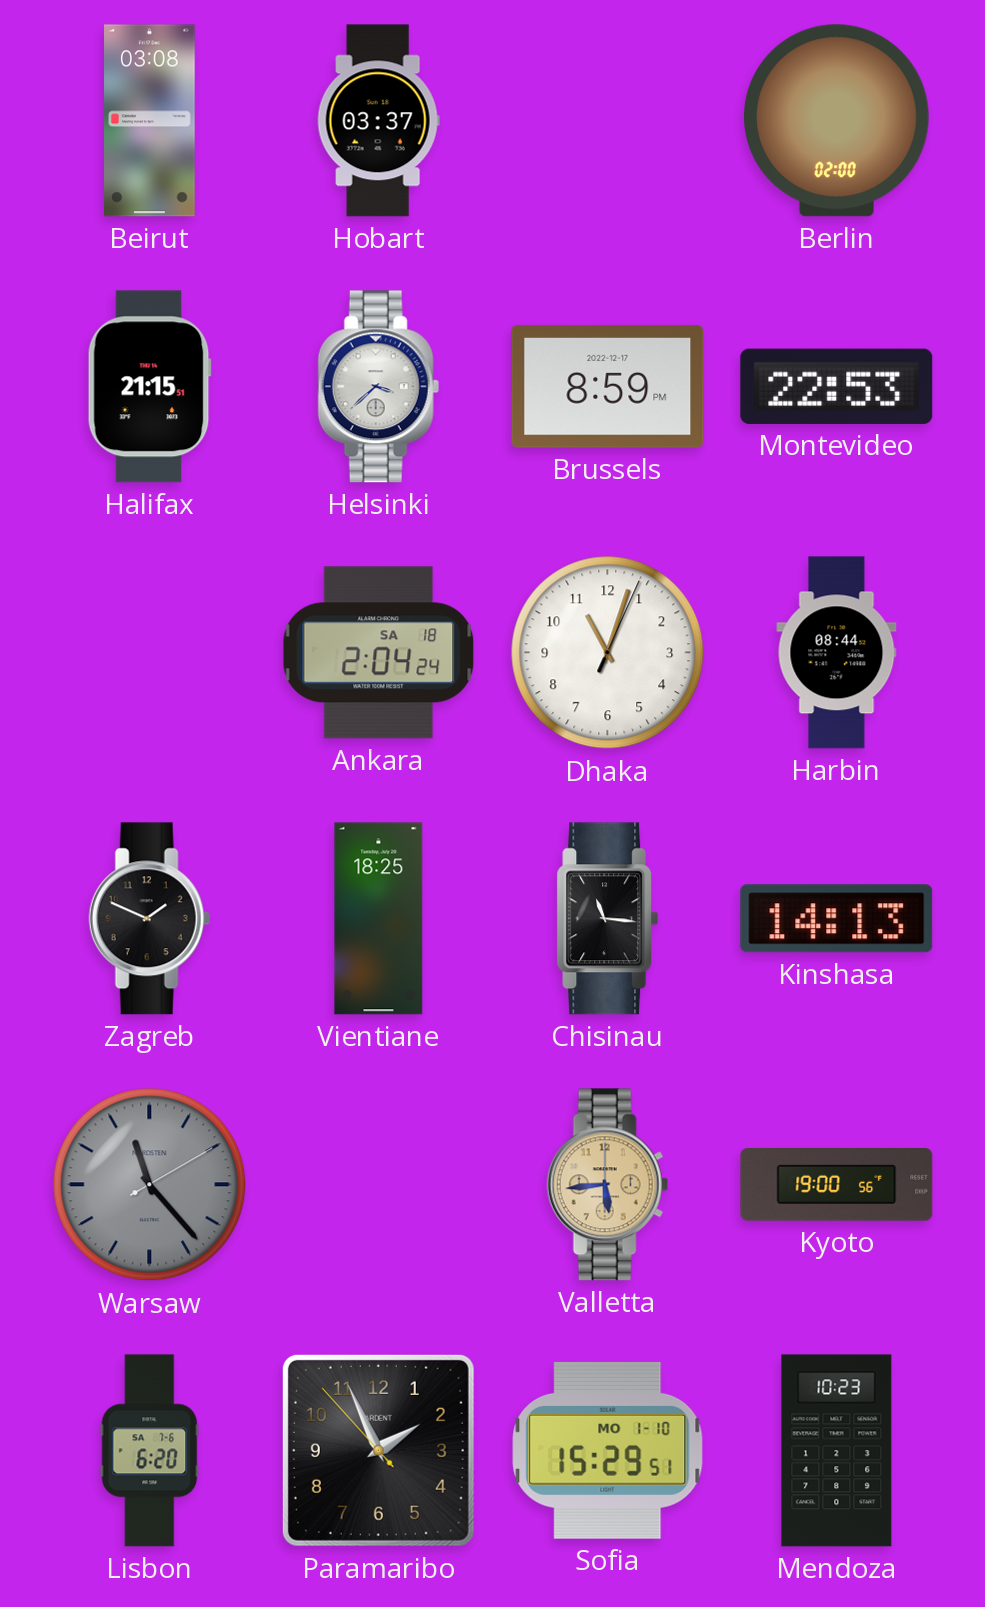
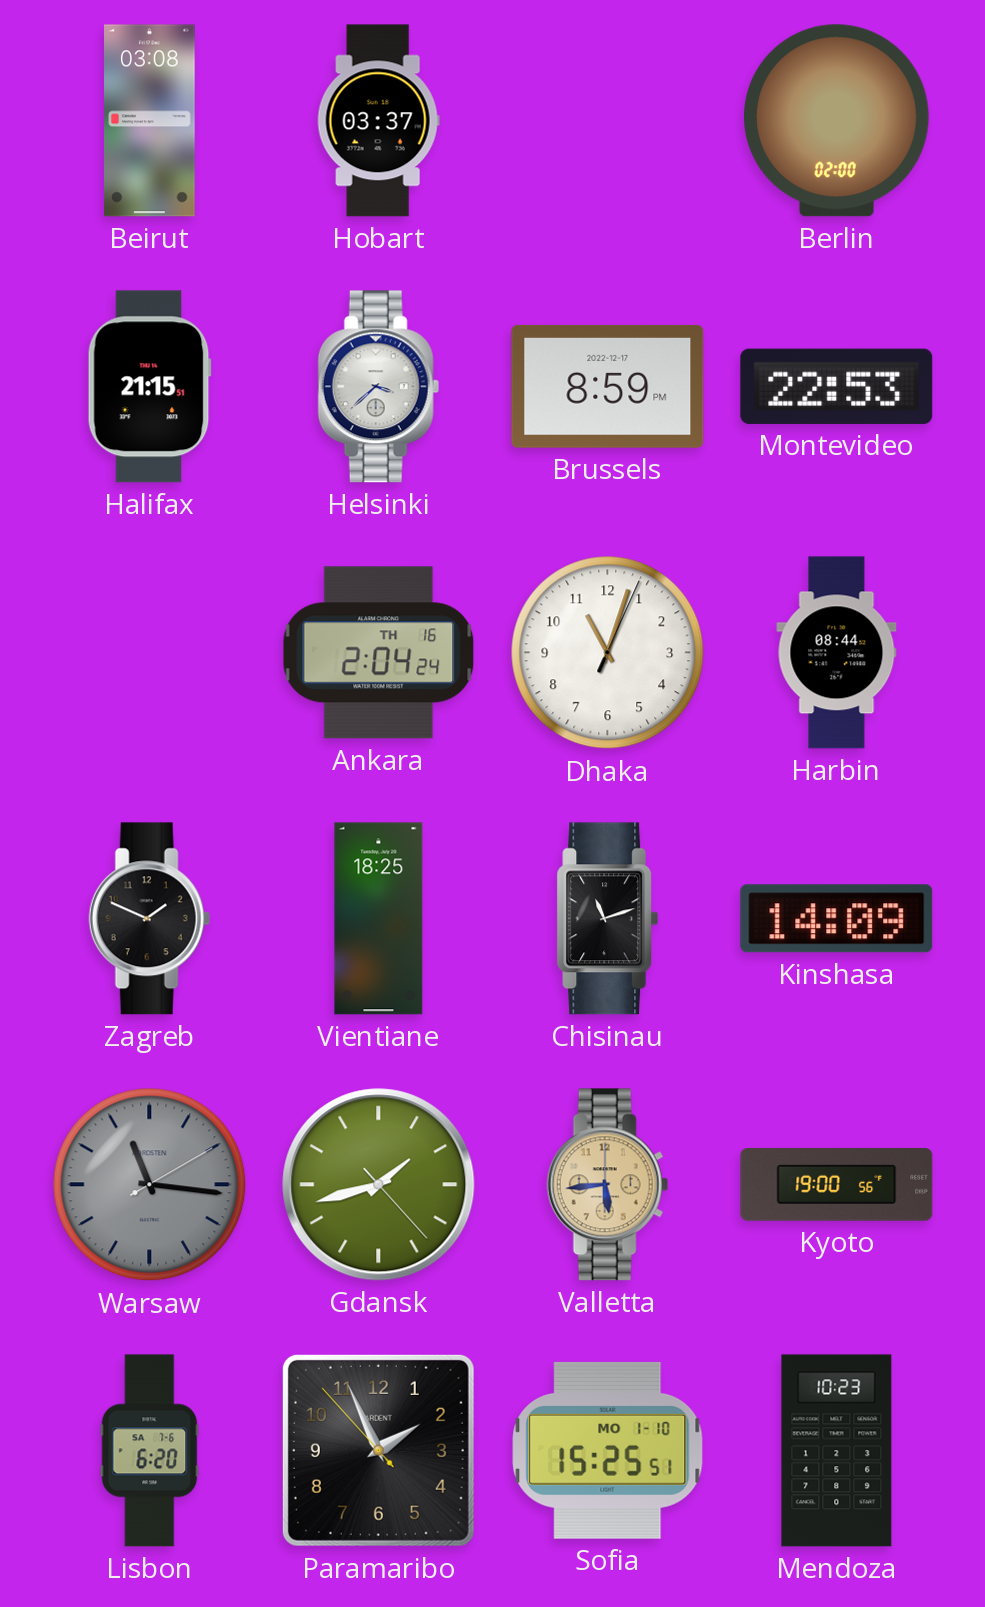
Ankara date: SA 18 -> TH 16
Chisinau: 11:16 -> 11:12
Kinshasa: 14:13 -> 14:09
Warsaw: 11:23 -> 11:16
Gdansk: none -> 1:42
Sofia: 15:29 -> 15:25
